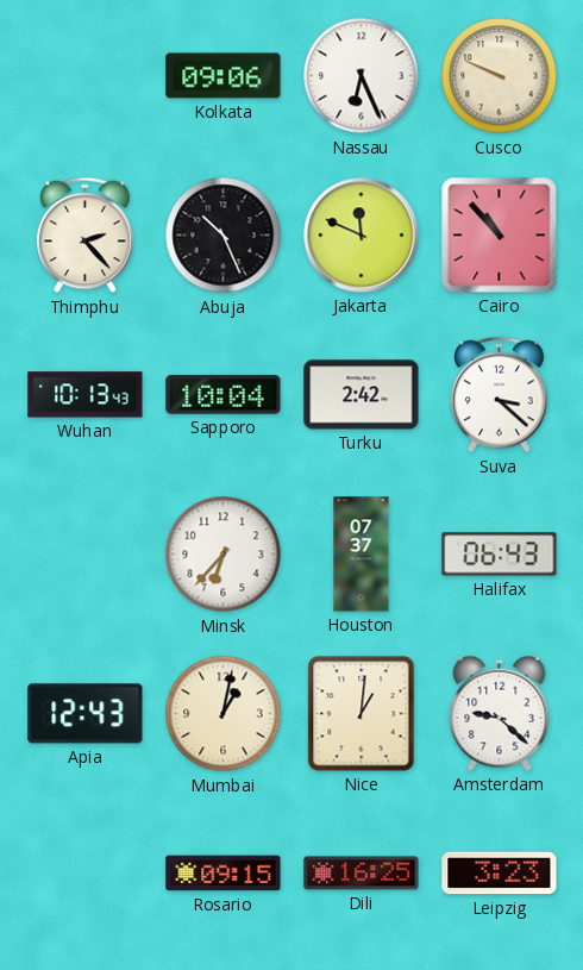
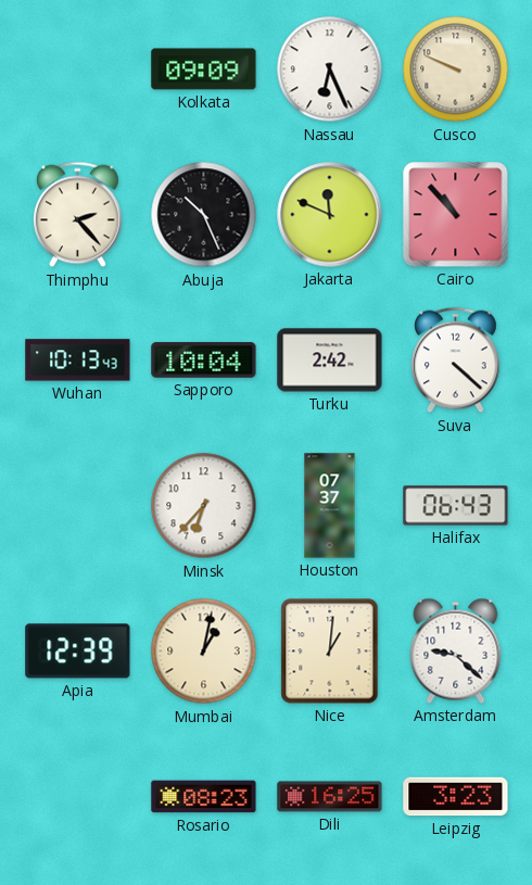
Kolkata: 09:06 -> 09:09
Suva: 3:22 -> 4:22
Apia: 12:43 -> 12:39
Rosario: 09:15 -> 08:23
